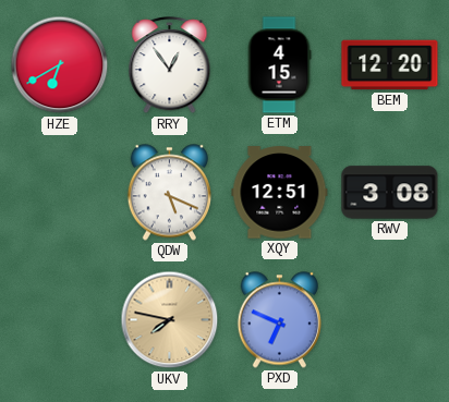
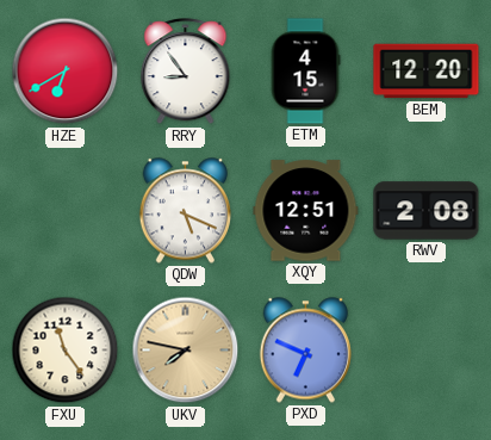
RRY: 12:54 -> 8:54
RWV: 3:08 -> 2:08
FXU: none -> 11:24
